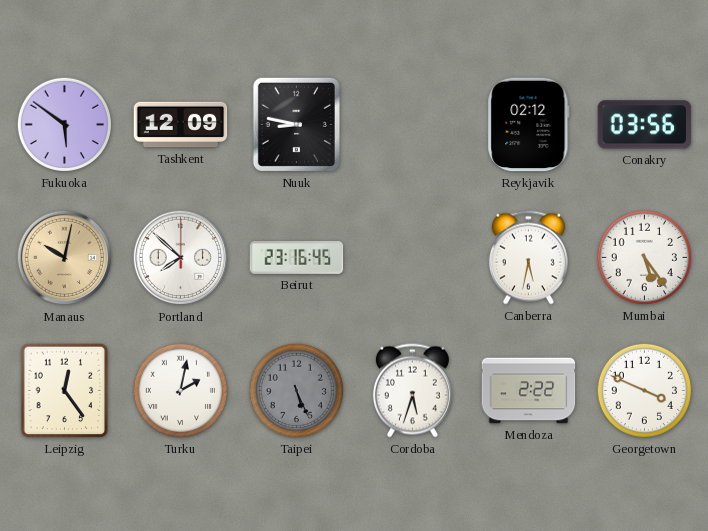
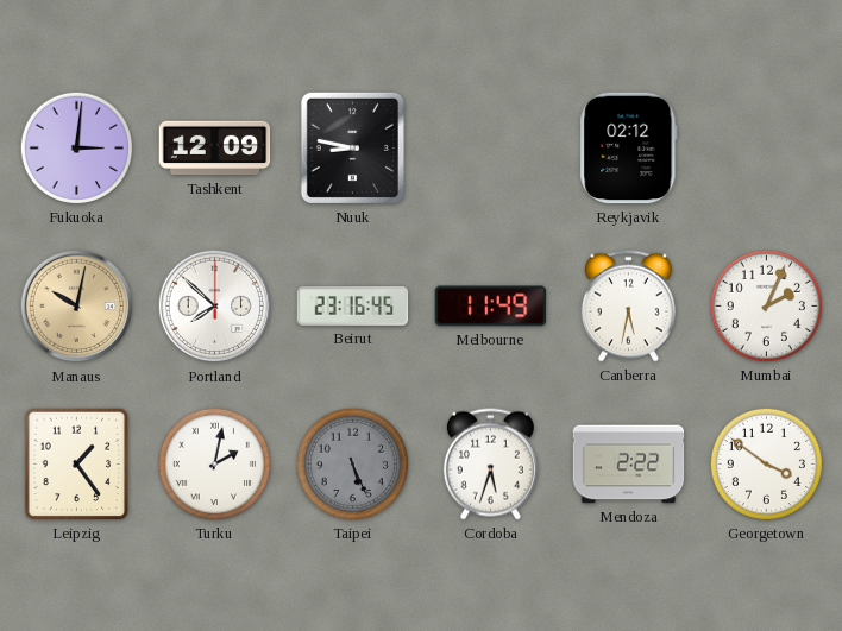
Fukuoka: 5:51 -> 3:01
Conakry: 03:56 -> none
Melbourne: none -> 11:49
Mumbai: 5:24 -> 2:04
Leipzig: 12:24 -> 1:24
Georgetown: 3:49 -> 3:51
